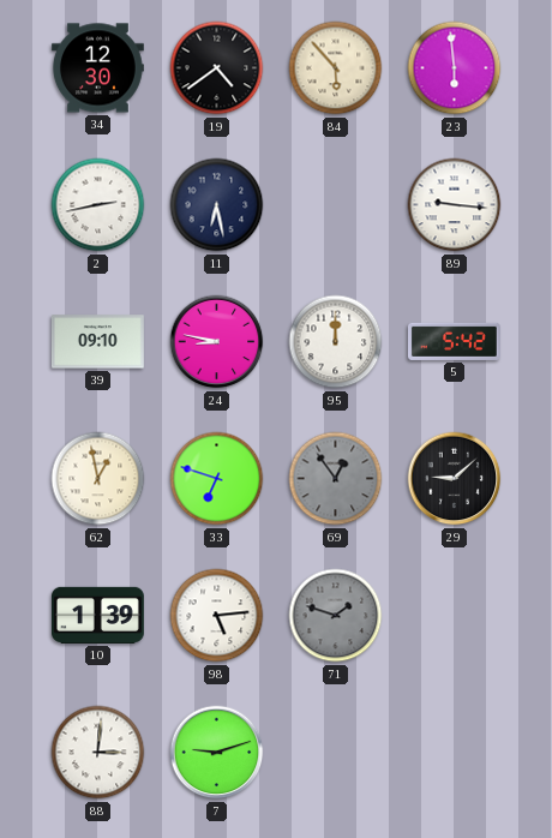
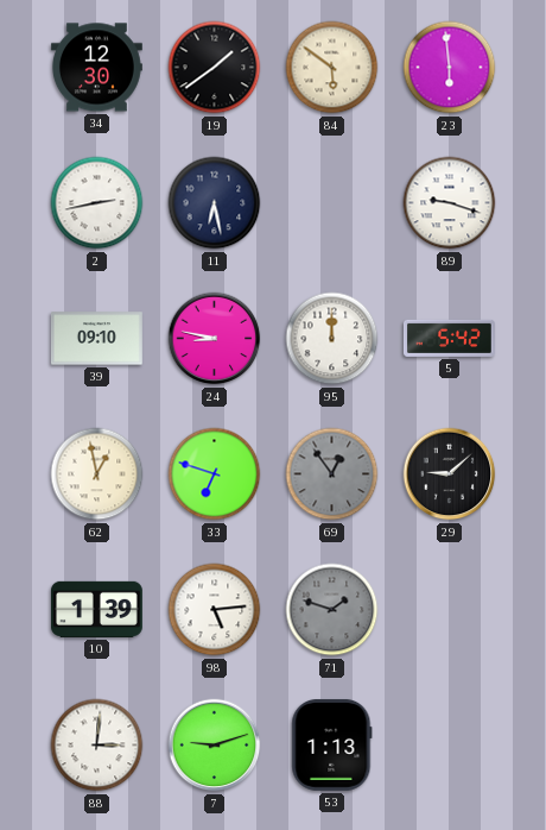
19: 4:39 -> 1:39
84: 5:53 -> 5:51
89: 9:16 -> 9:18
53: none -> 1:13
